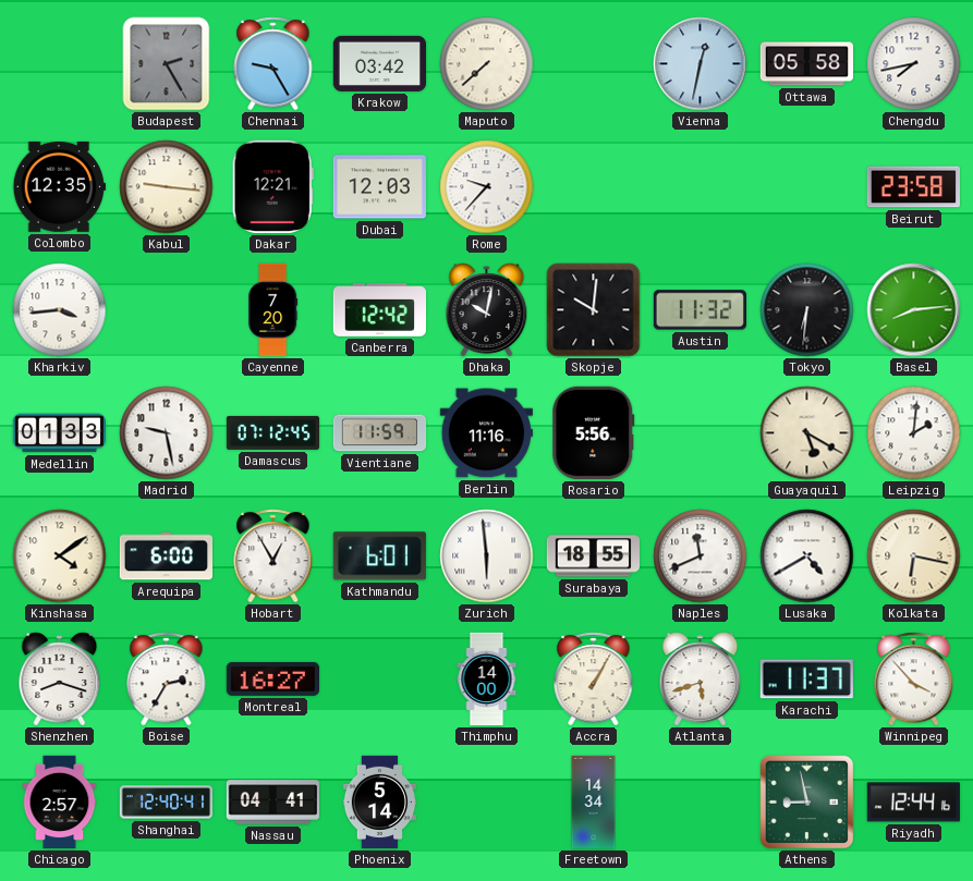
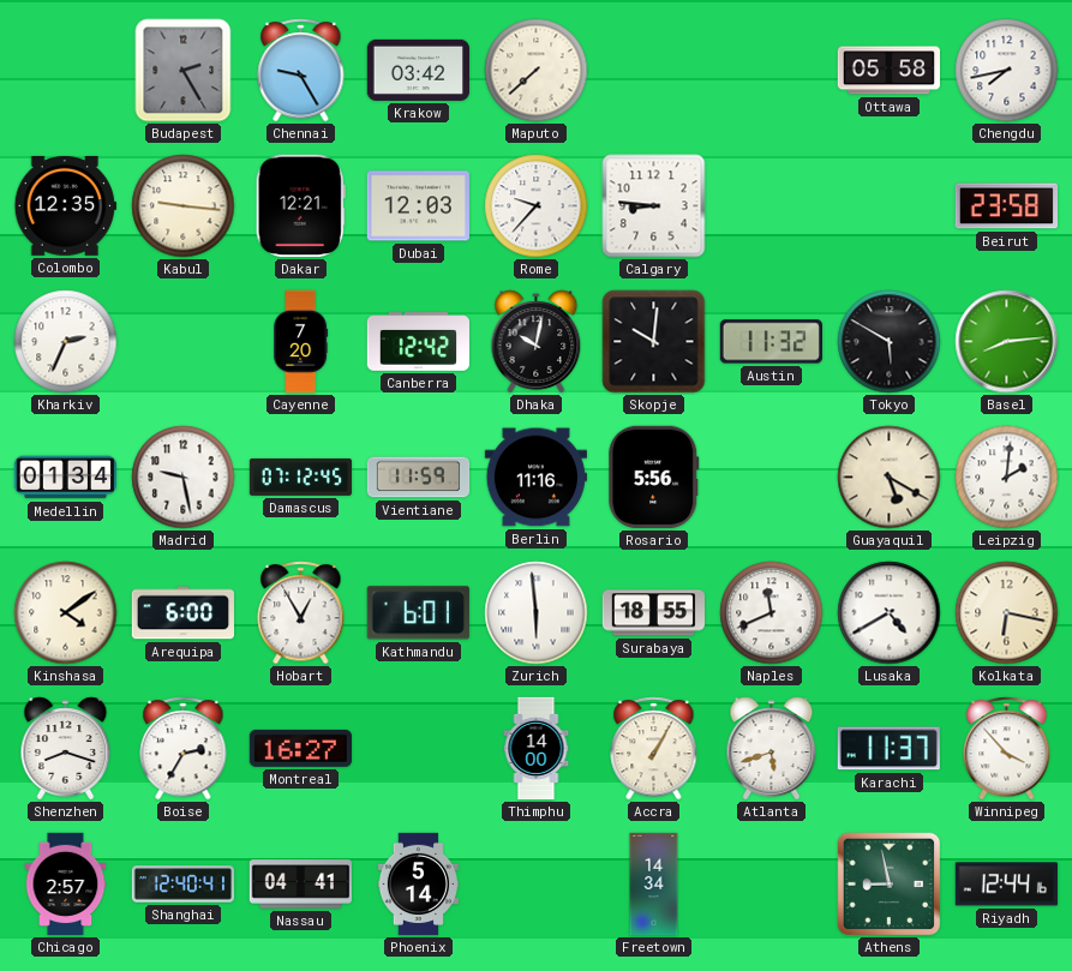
Vienna: 12:32 -> none
Calgary: none -> 8:46
Kharkiv: 3:44 -> 2:34
Tokyo: 6:31 -> 5:50
Medellin: 01:33 -> 01:34
